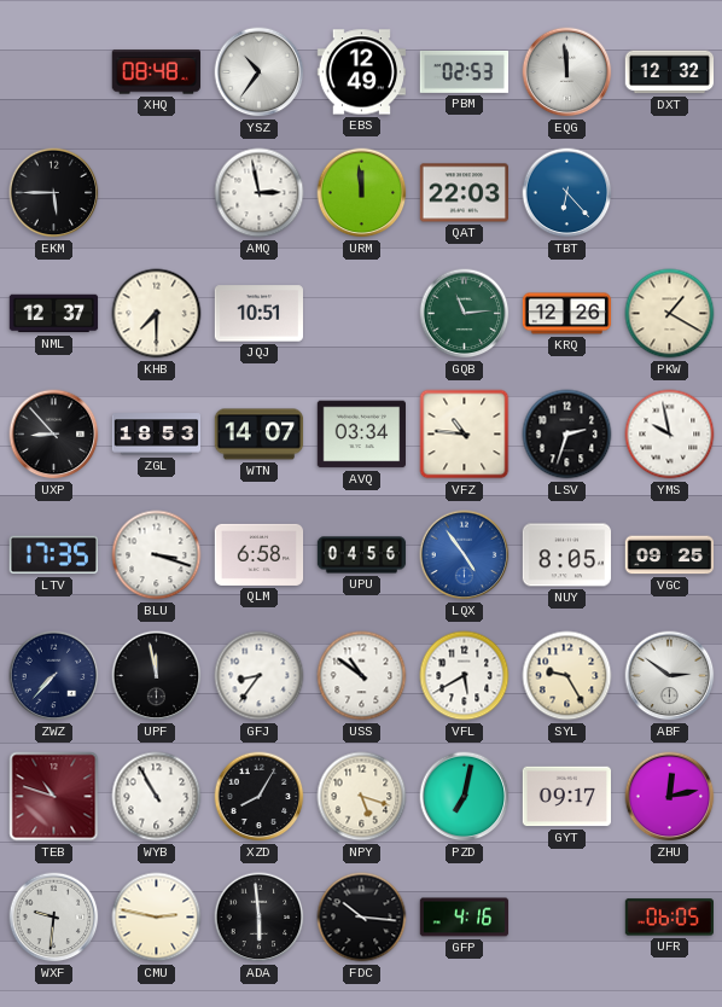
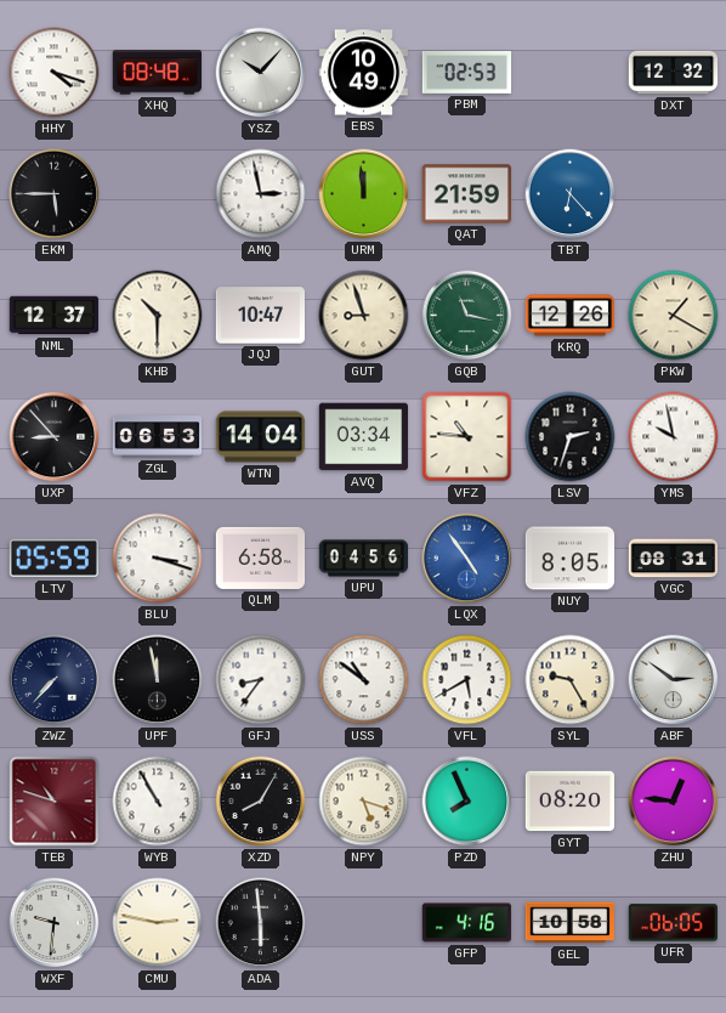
HHY: none -> 4:18
YSZ: 10:36 -> 10:07
EBS: 12:49 -> 10:49
EQG: 11:59 -> none
QAT: 22:03 -> 21:59
KHB: 7:30 -> 10:30
JQJ: 10:51 -> 10:47
GUT: none -> 8:57
GQB: 11:14 -> 11:17
ZGL: 18:53 -> 06:53
WTN: 14:07 -> 14:04
LTV: 17:35 -> 05:59
VGC: 09:25 -> 08:31
PZD: 7:02 -> 7:56
GYT: 09:17 -> 08:20
ZHU: 12:13 -> 12:46
FDC: 10:16 -> none
GEL: none -> 10:58
